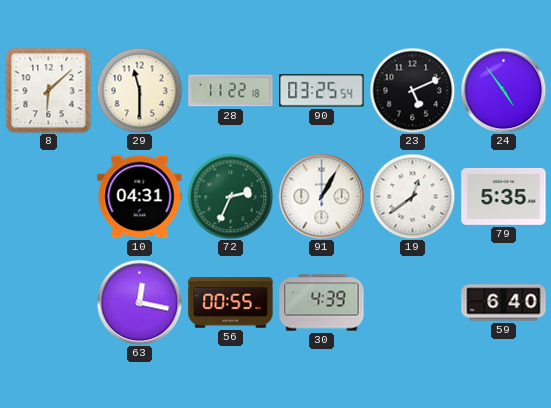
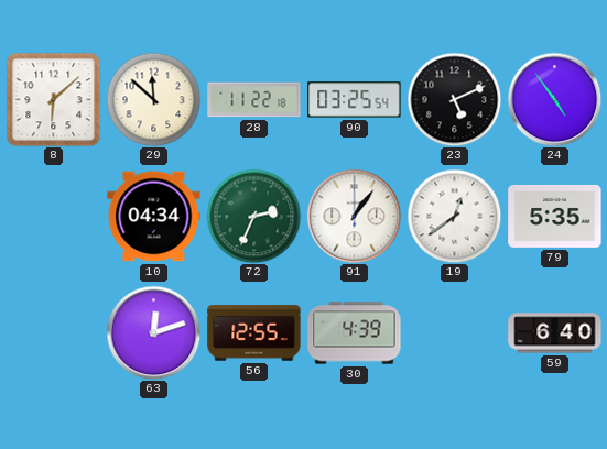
29: 11:30 -> 11:52
10: 04:31 -> 04:34
91: 1:05 -> 1:06
63: 12:17 -> 12:12
56: 00:55 -> 12:55
